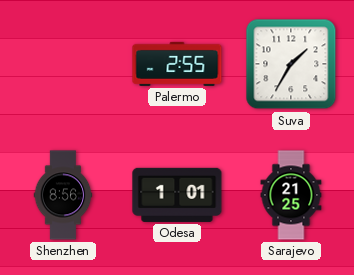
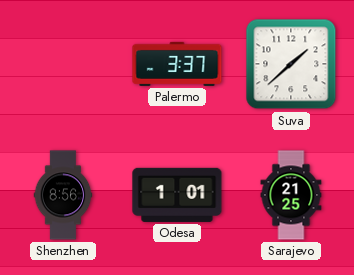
Palermo: 2:55 -> 3:37
Suva: 1:35 -> 1:38
